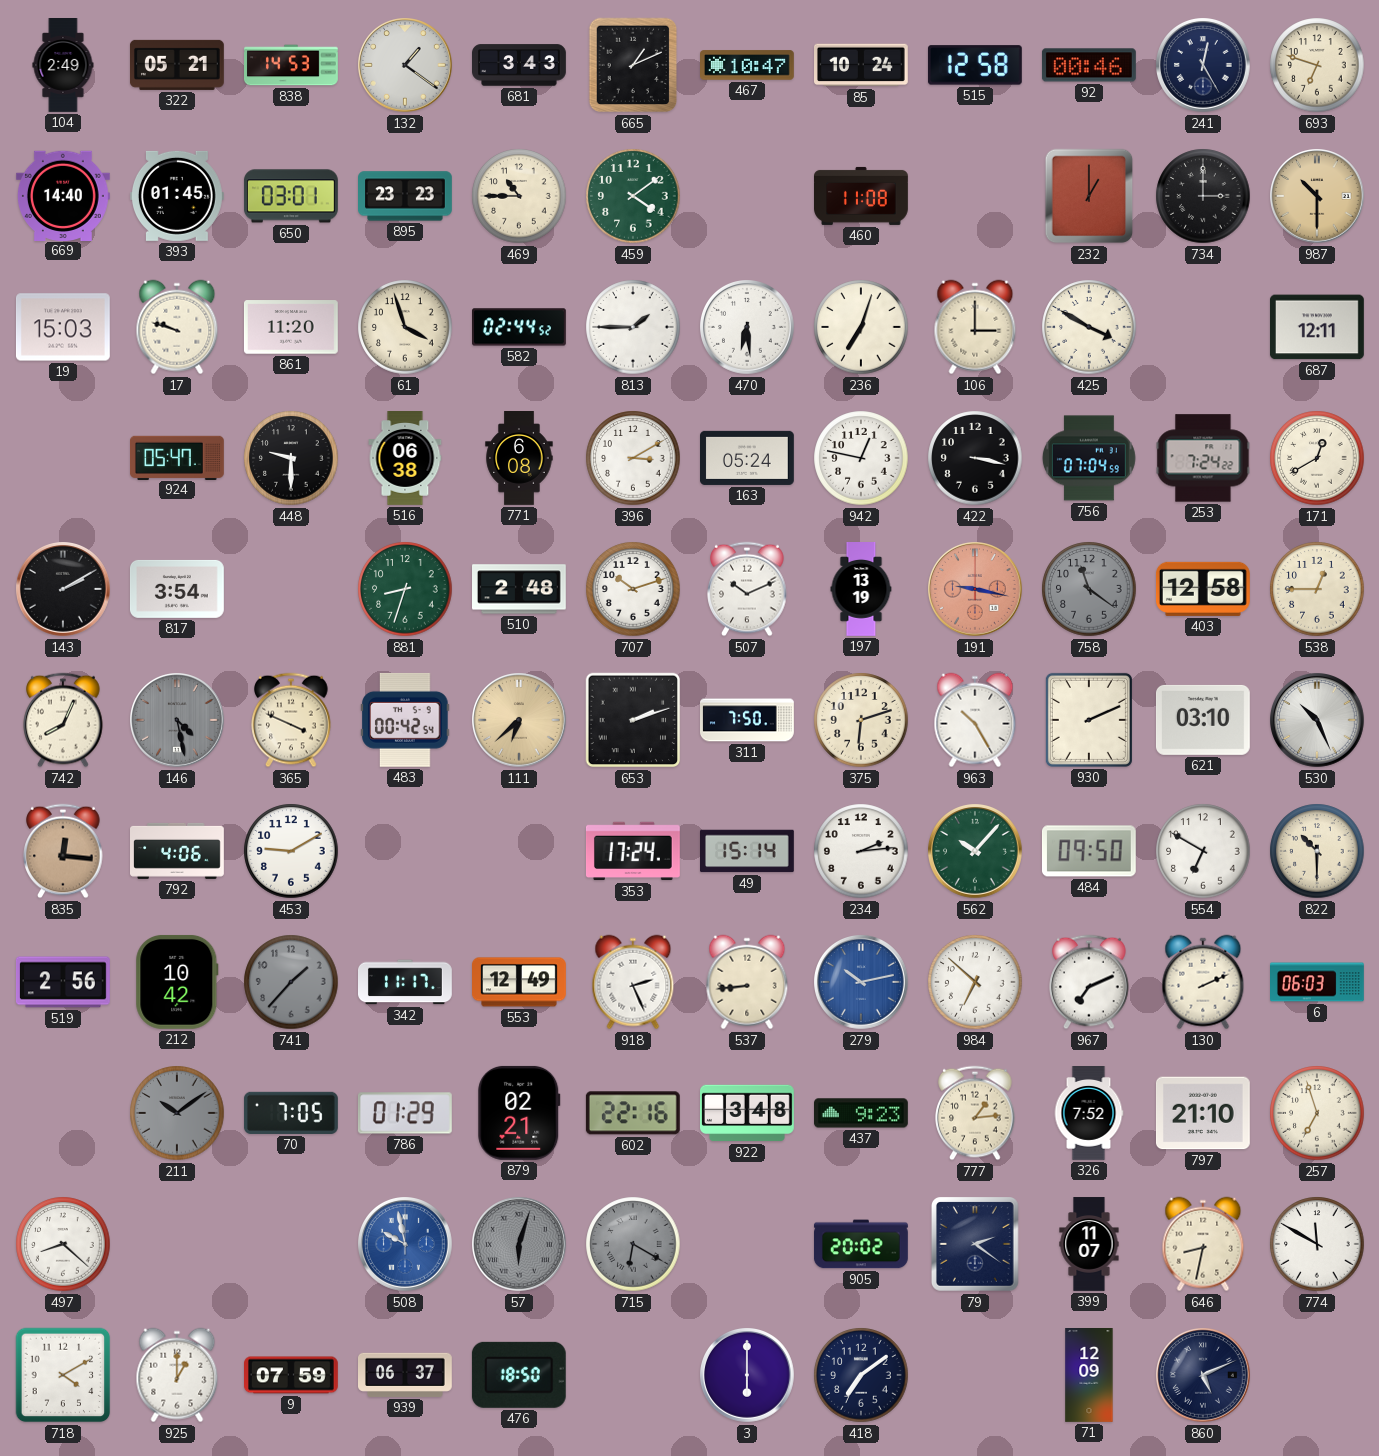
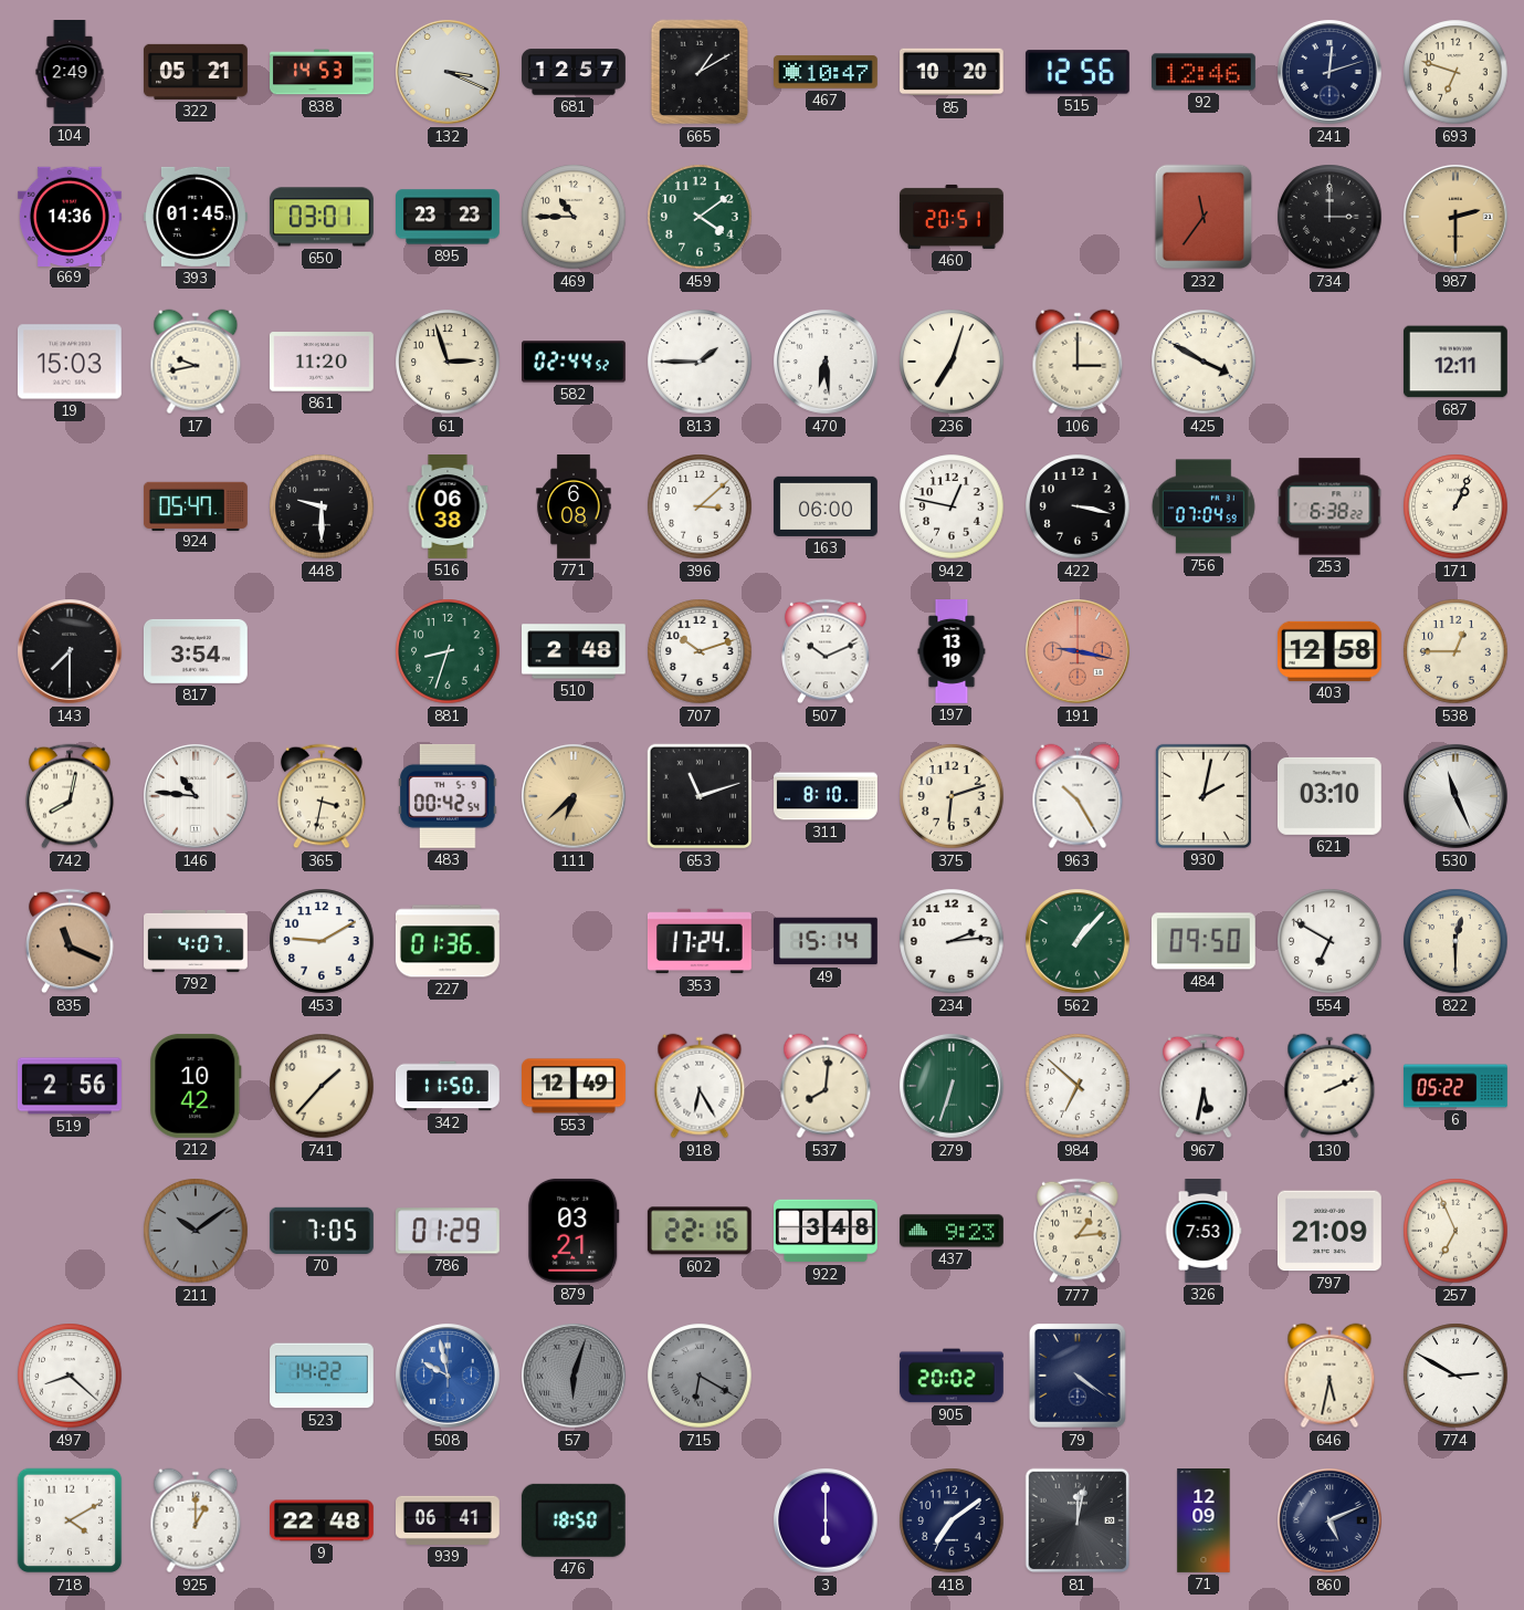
132: 1:21 -> 3:19
681: 3:43 -> 12:57
665: 1:11 -> 1:10
85: 10:24 -> 10:20
515: 12:58 -> 12:56
92: 00:46 -> 12:46
241: 12:25 -> 12:12
669: 14:40 -> 14:36
460: 11:08 -> 20:51
232: 1:00 -> 11:36
987: 10:30 -> 2:30
17: 9:48 -> 9:43
61: 3:57 -> 2:57
396: 3:10 -> 3:08
163: 05:24 -> 06:00
253: 7:24 -> 6:38
171: 12:40 -> 1:04
143: 2:10 -> 7:30
758: 11:21 -> none
742: 8:04 -> 8:02
146: 4:28 -> 10:46
146 dial: grey -> white
365: 3:49 -> 3:32
653: 2:12 -> 11:12
311: 7:50 -> 8:10
930: 2:11 -> 2:02
530: 10:26 -> 11:26
835: 12:16 -> 11:19
792: 4:06 -> 4:07
227: none -> 01:36
562: 10:07 -> 1:07
822: 10:30 -> 12:30
741 dial: grey -> cream
342: 11:17 -> 11:50
918: 2:26 -> 6:25
537: 8:44 -> 8:01
279: 10:13 -> 6:33
279 dial: blue -> green
967: 7:11 -> 5:32
6: 06:03 -> 05:22
879: 02:21 -> 03:21
326: 7:52 -> 7:53
797: 21:10 -> 21:09
257: 6:57 -> 6:56
523: none -> 14:22
79: 2:21 -> 4:21
399: 11:07 -> none
646: 8:32 -> 5:32
774: 11:50 -> 2:50
9: 07:59 -> 22:48
939: 06:37 -> 06:41
81: none -> 12:02
